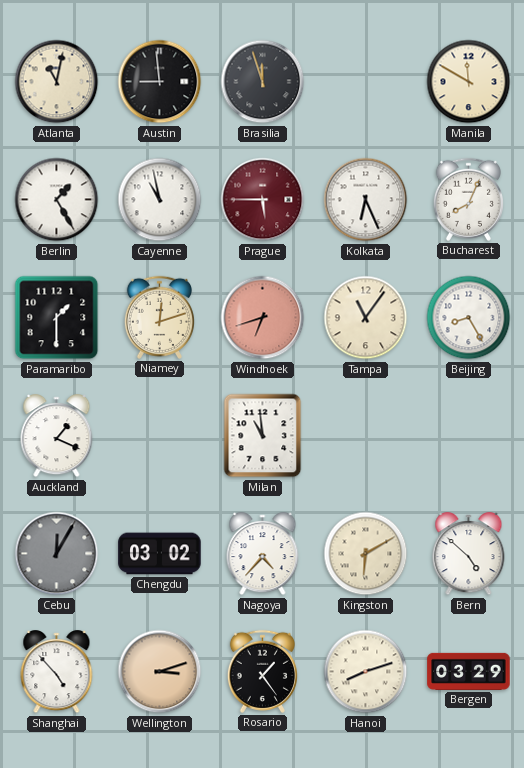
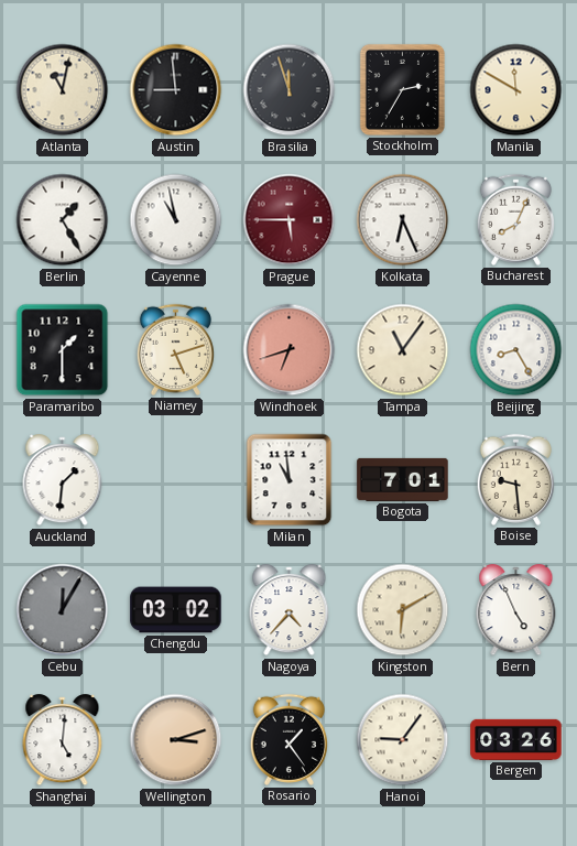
Stockholm: none -> 2:35
Niamey: 12:12 -> 5:12
Auckland: 1:19 -> 1:31
Bogota: none -> 7:01
Boise: none -> 9:29
Bern: 4:52 -> 4:56
Shanghai: 4:53 -> 5:01
Hanoi: 8:12 -> 9:06
Bergen: 03:29 -> 03:26
